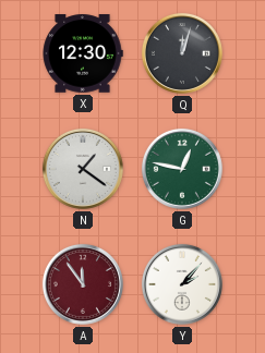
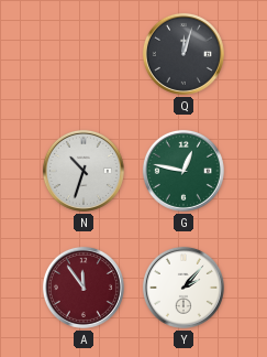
X: 12:30 -> none
N: 1:21 -> 10:33
